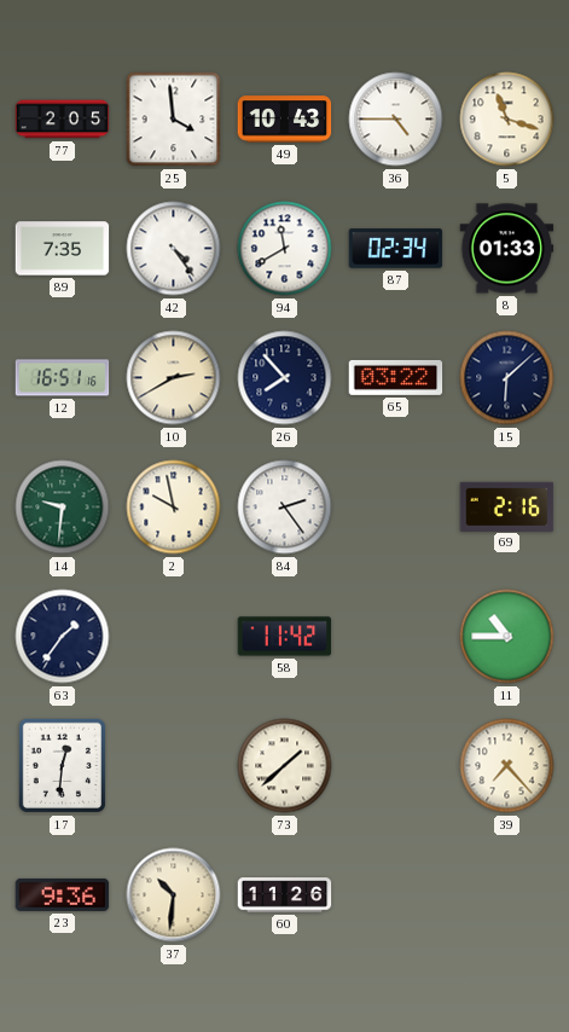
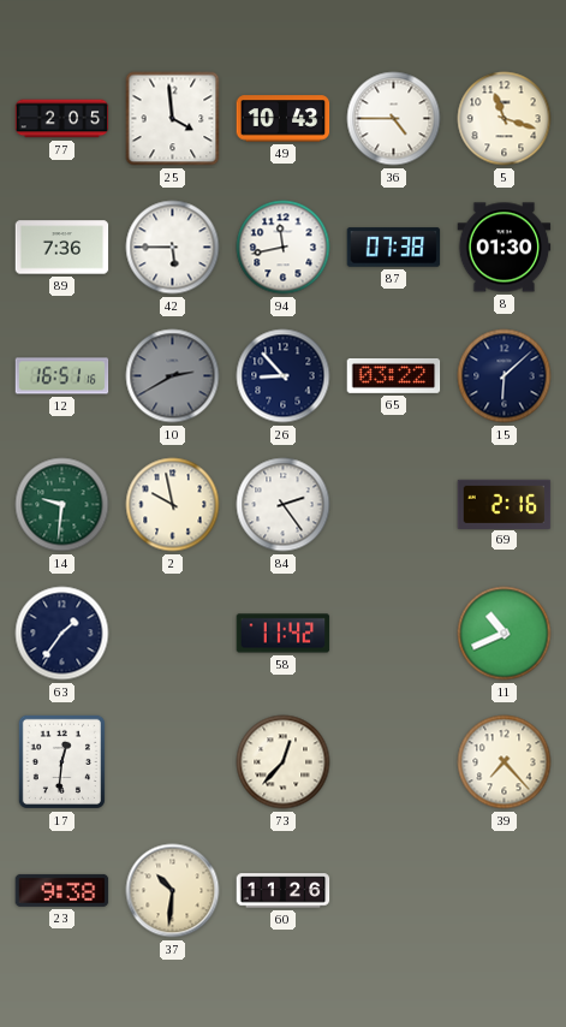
89: 7:35 -> 7:36
42: 4:24 -> 5:45
94: 11:40 -> 11:43
87: 02:34 -> 07:38
8: 01:33 -> 01:30
10 dial: cream -> grey
26: 7:53 -> 8:53
11: 10:45 -> 10:41
73: 1:38 -> 12:37
23: 9:36 -> 9:38
